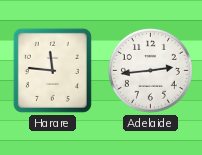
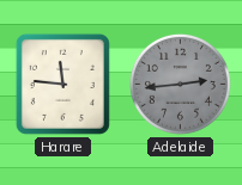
Adelaide dial: white -> grey
